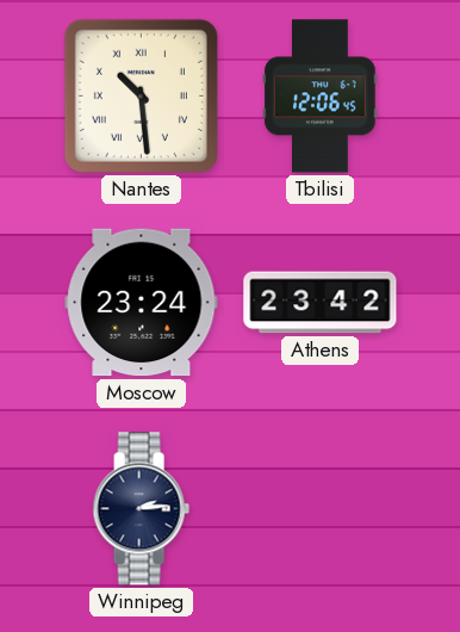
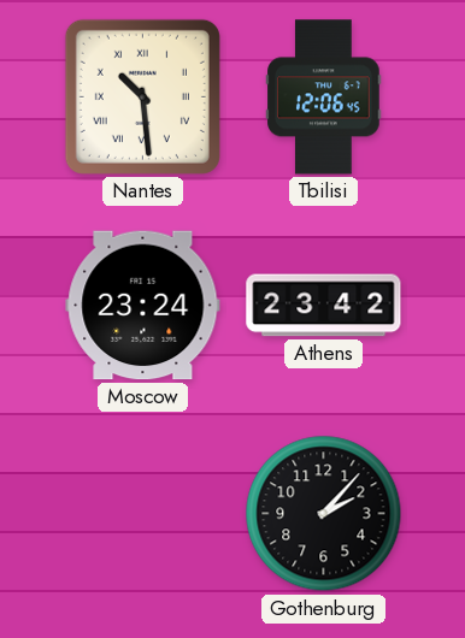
Winnipeg: 2:14 -> none
Gothenburg: none -> 2:07
